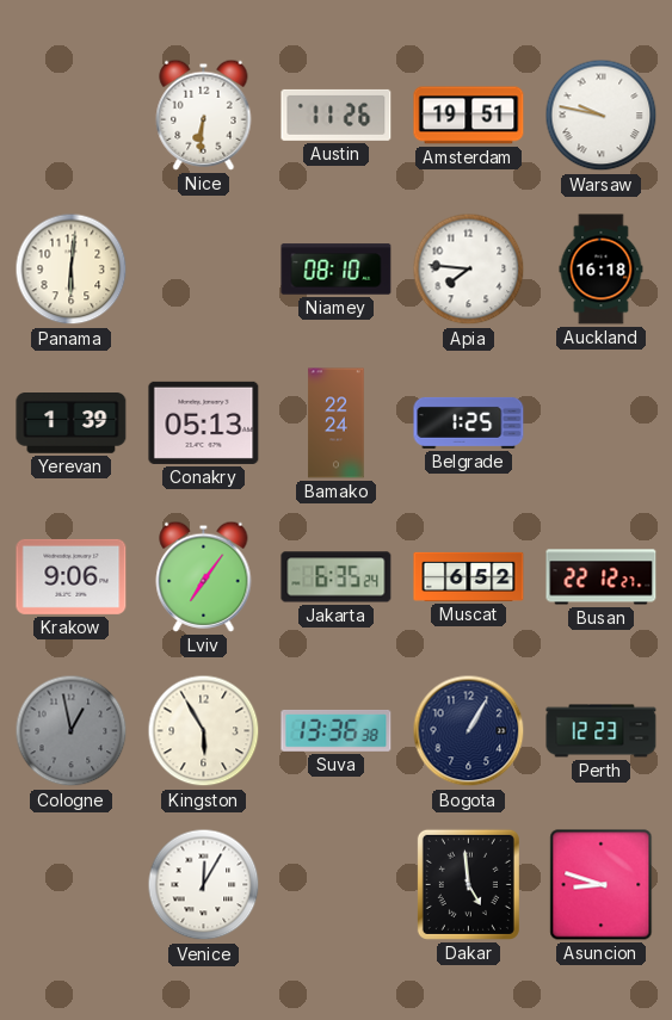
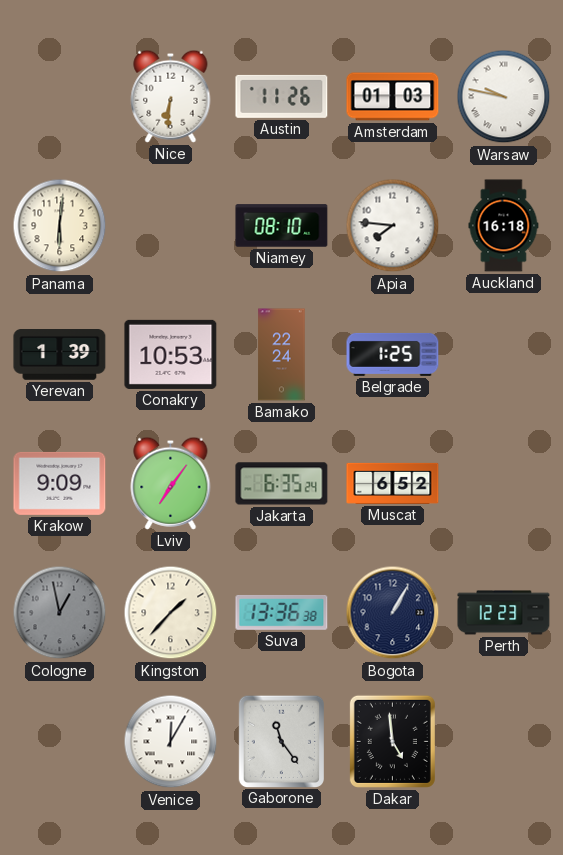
Amsterdam: 19:51 -> 01:03
Conakry: 05:13 -> 10:53
Krakow: 9:06 -> 9:09
Busan: 22:12 -> none
Kingston: 5:55 -> 1:37
Gaborone: none -> 11:24
Asuncion: 8:48 -> none
